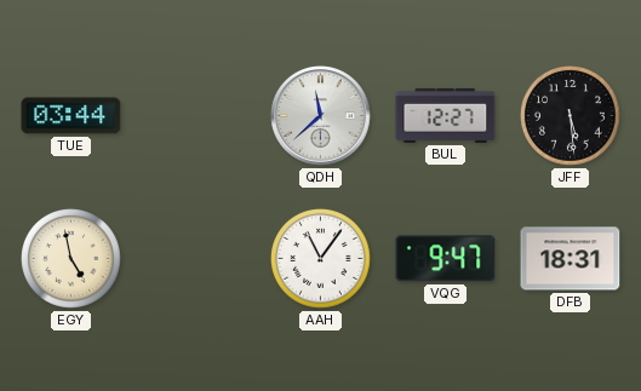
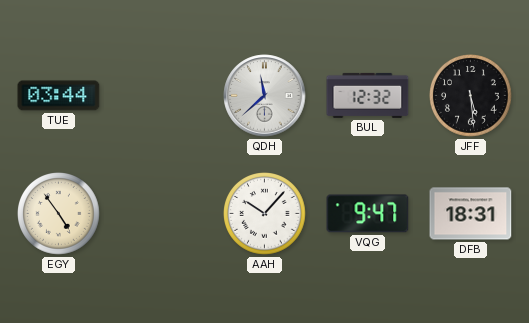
BUL: 12:27 -> 12:32
EGY: 4:58 -> 4:54
AAH: 11:06 -> 10:07
